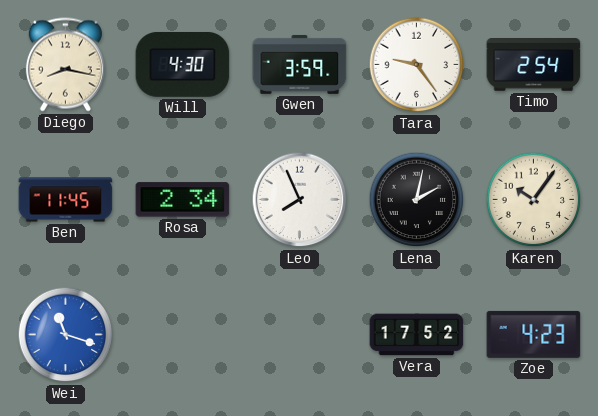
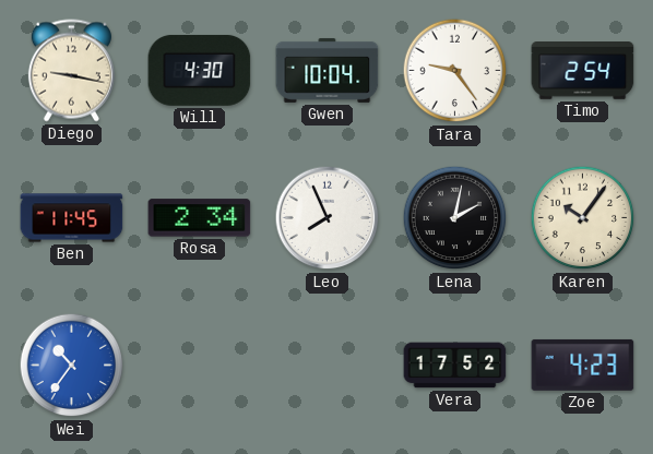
Diego: 8:17 -> 9:17
Gwen: 3:59 -> 10:04
Wei: 11:18 -> 10:36
